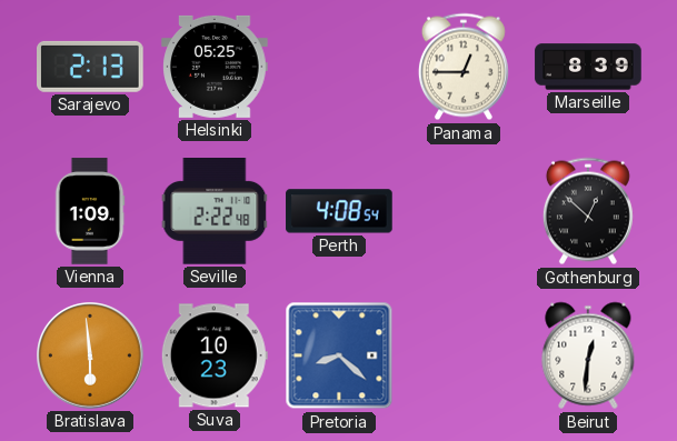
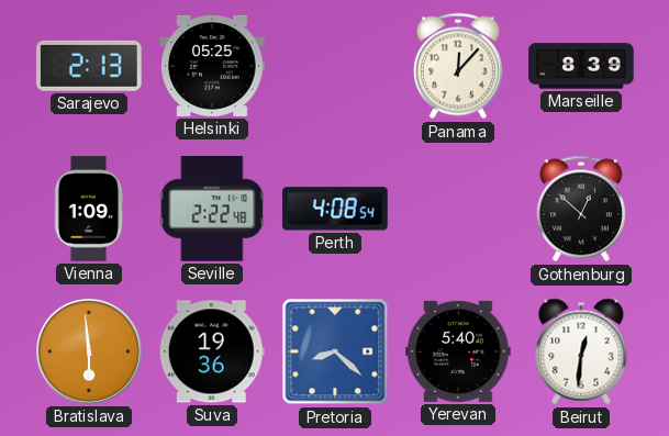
Panama: 12:45 -> 12:07
Suva: 10:23 -> 19:36
Yerevan: none -> 5:40
